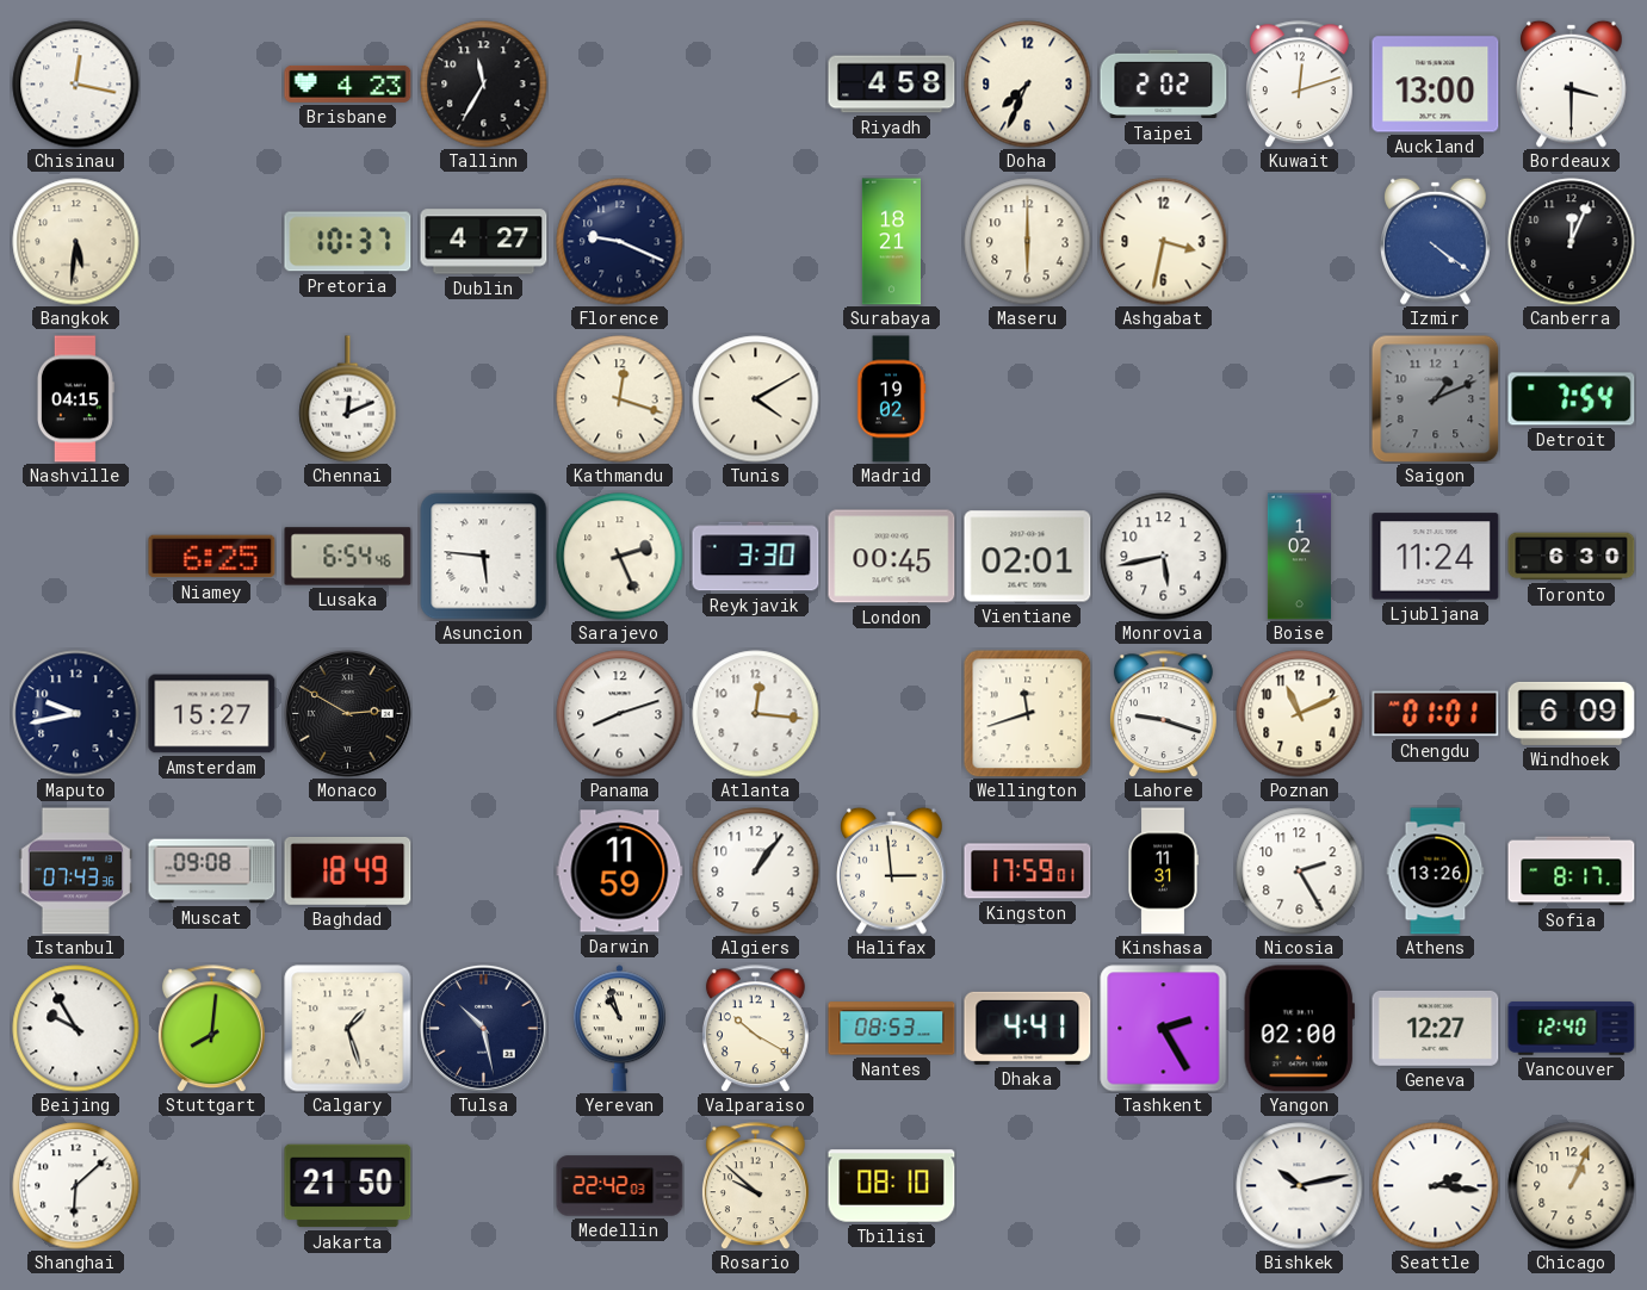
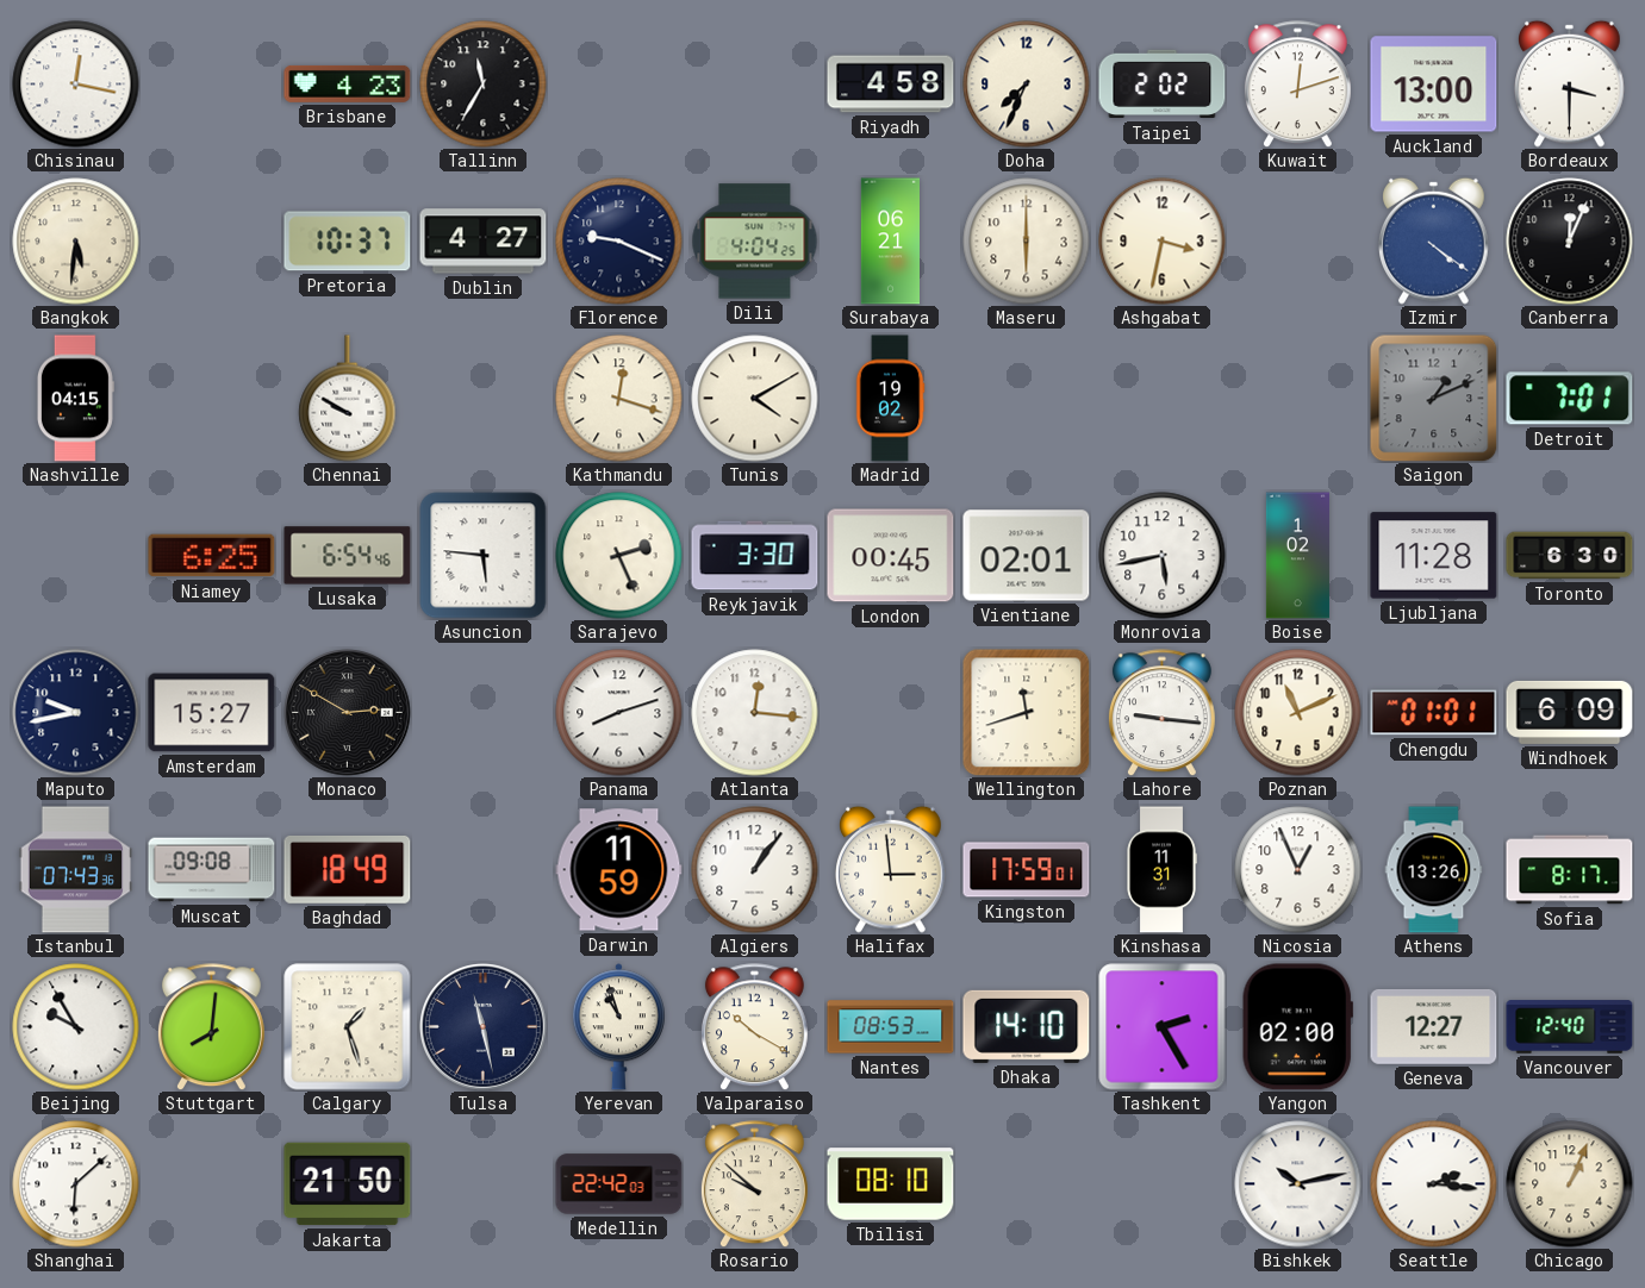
Dili: none -> 4:04
Surabaya: 18:21 -> 06:21
Chennai: 12:11 -> 9:50
Detroit: 7:54 -> 7:01
Ljubljana: 11:24 -> 11:28
Lahore: 9:18 -> 9:16
Nicosia: 2:25 -> 12:56
Tulsa: 10:28 -> 11:28
Dhaka: 4:41 -> 14:10
